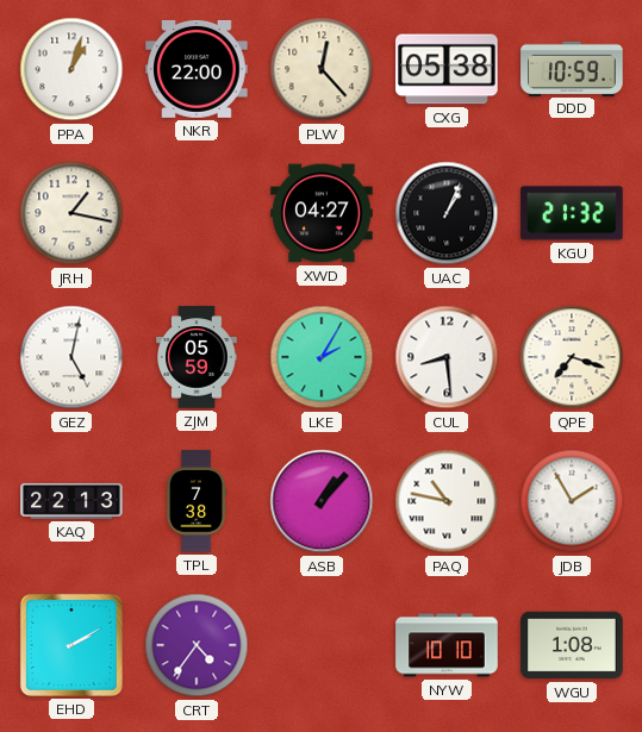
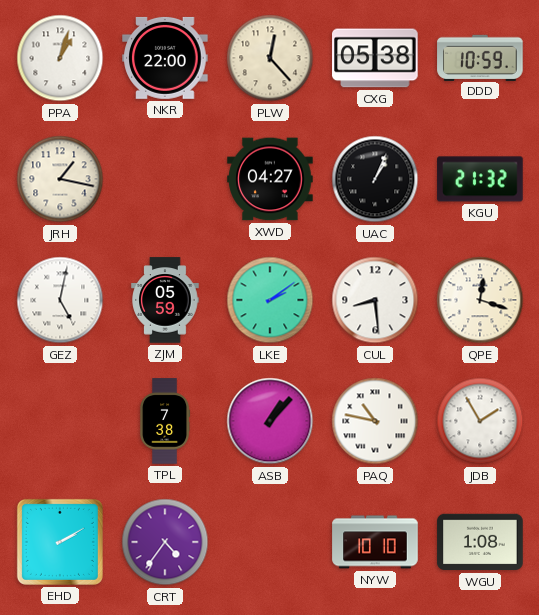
LKE: 2:05 -> 2:09
QPE: 7:18 -> 12:18
KAQ: 22:13 -> none
